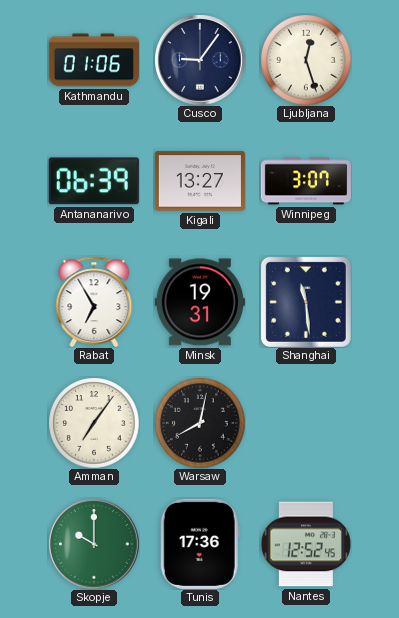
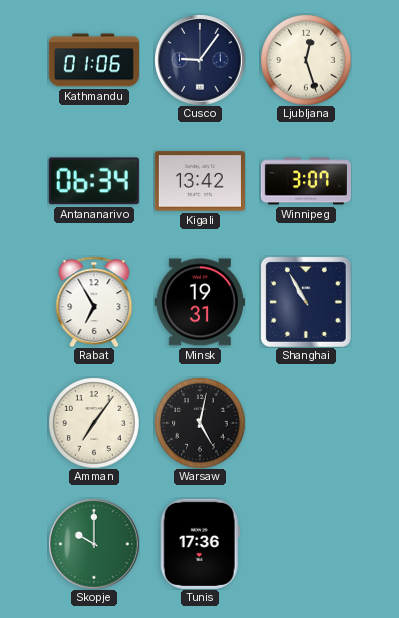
Antananarivo: 06:39 -> 06:34
Kigali: 13:27 -> 13:42
Shanghai: 11:29 -> 10:55
Warsaw: 8:02 -> 5:02
Nantes: 12:52 -> none
